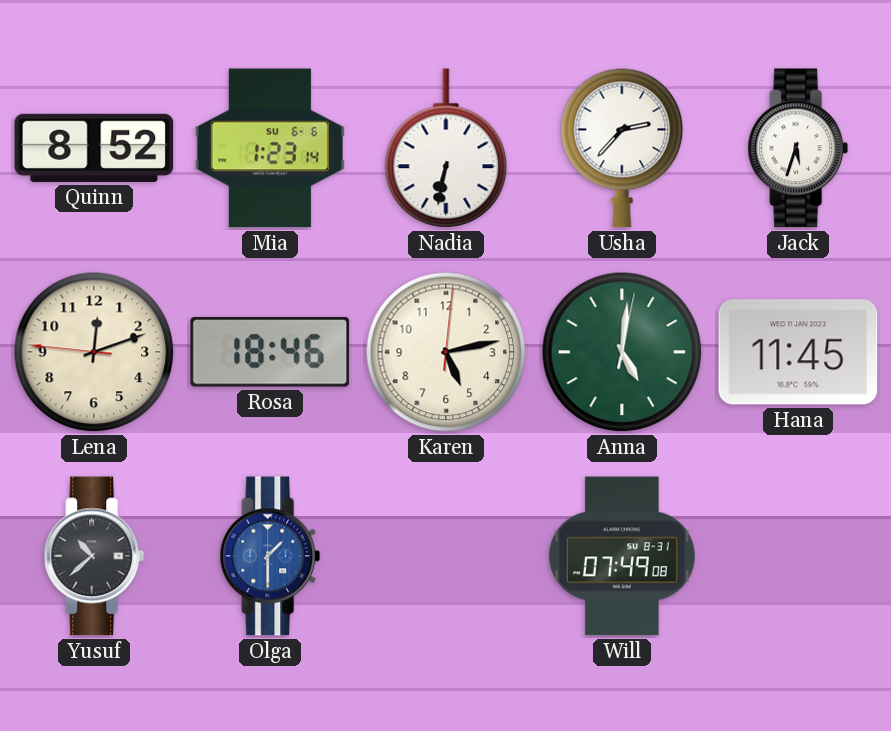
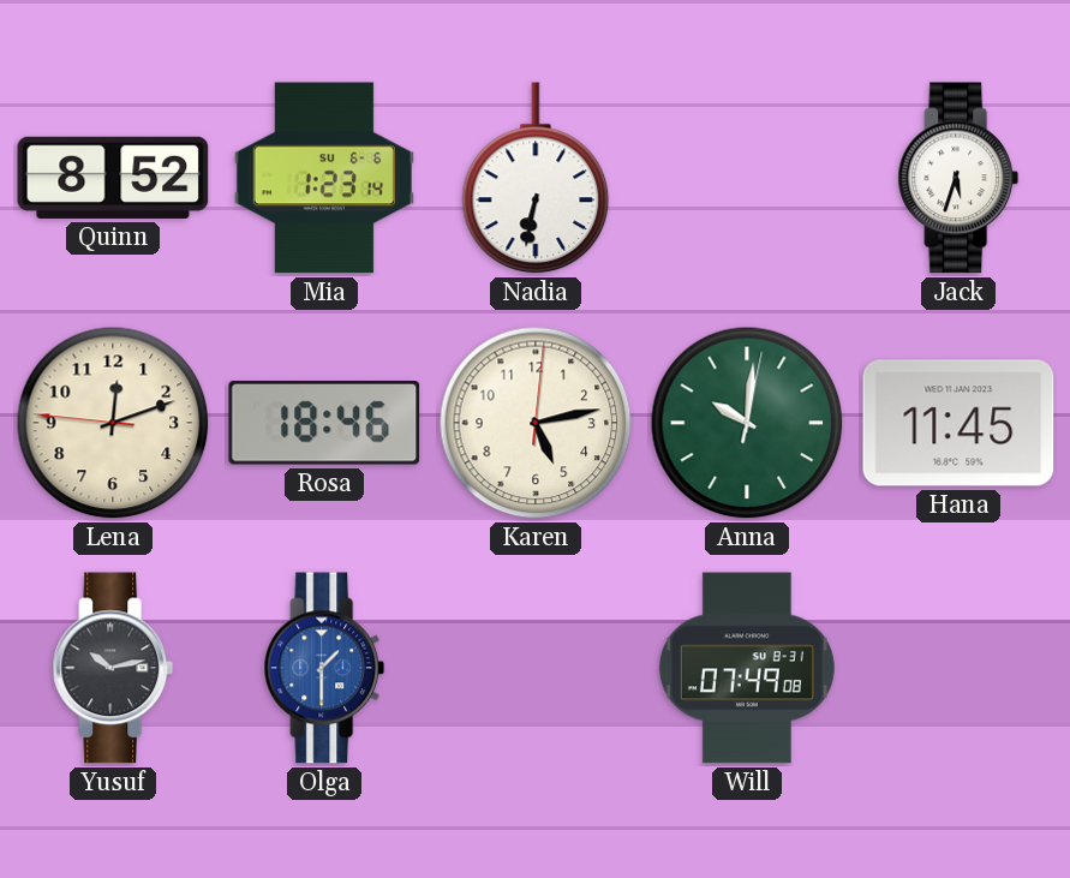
Usha: 2:37 -> none
Anna: 5:01 -> 10:01
Yusuf: 10:38 -> 10:13
